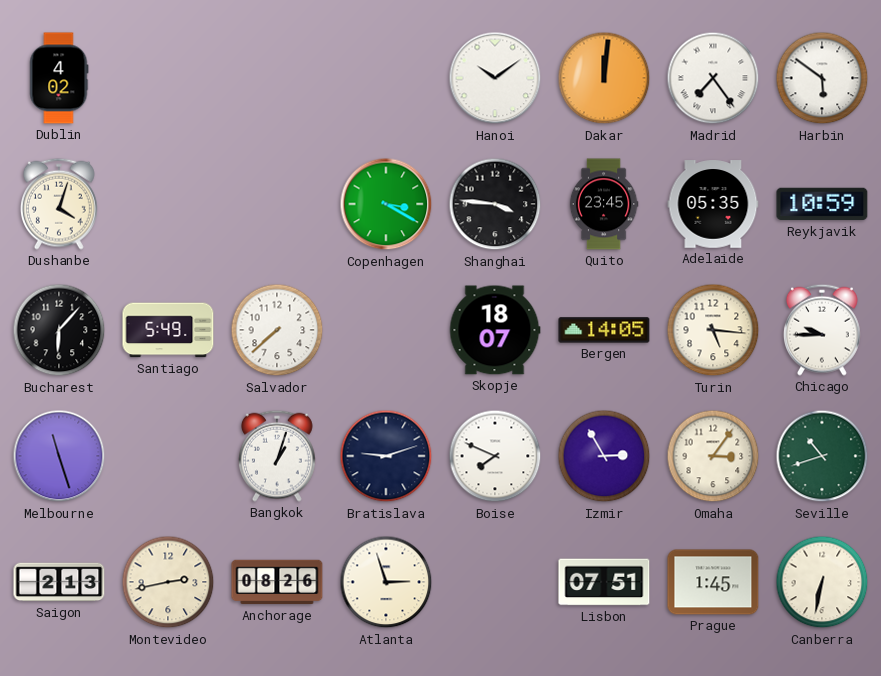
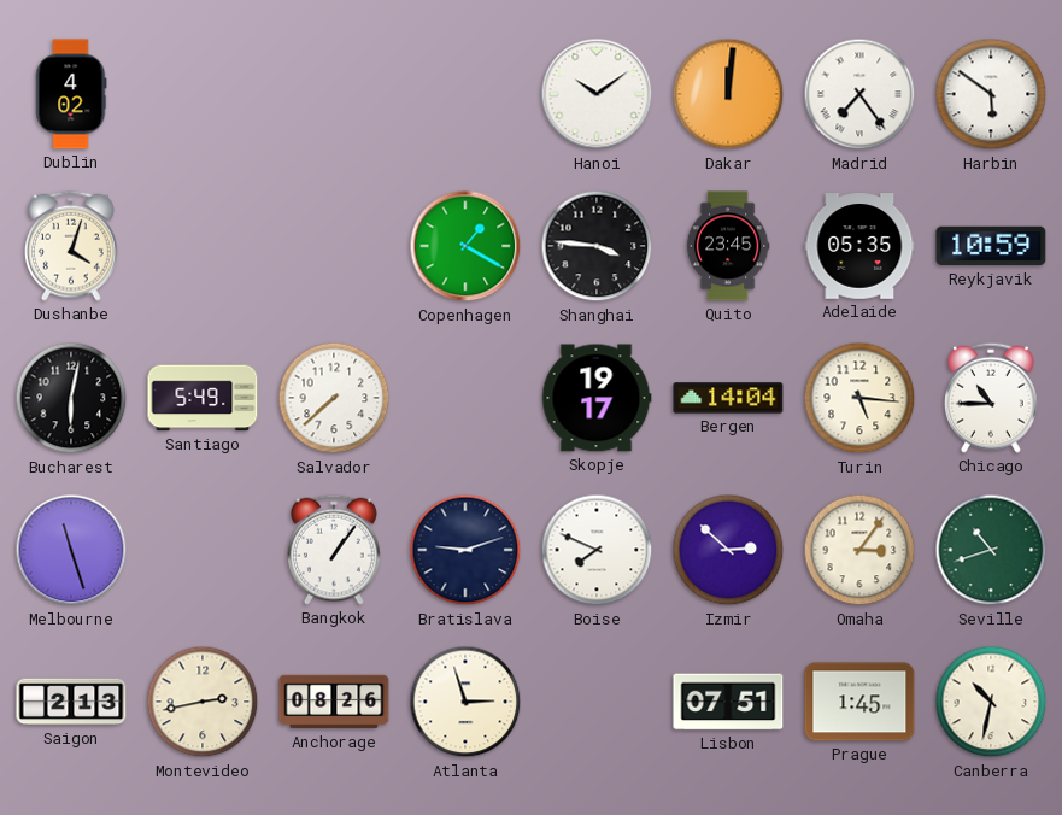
Copenhagen: 3:20 -> 1:20
Bucharest: 6:07 -> 6:02
Skopje: 18:07 -> 19:17
Bergen: 14:05 -> 14:04
Chicago: 9:45 -> 10:45
Bangkok: 1:03 -> 1:06
Izmir: 2:55 -> 2:52
Canberra: 6:32 -> 10:32
